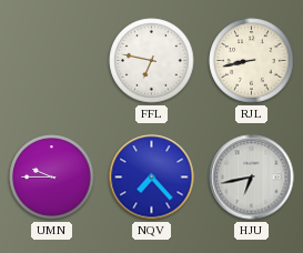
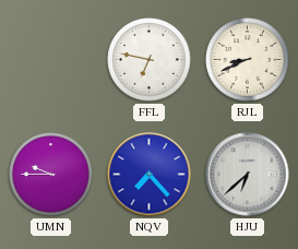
RJL: 8:43 -> 8:41
HJU: 6:43 -> 6:38
